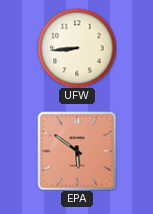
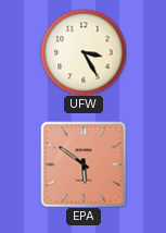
UFW: 8:44 -> 3:25
